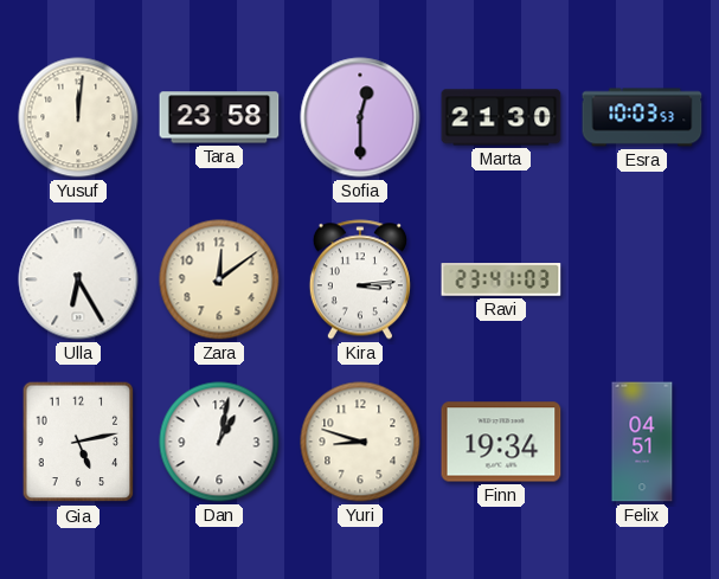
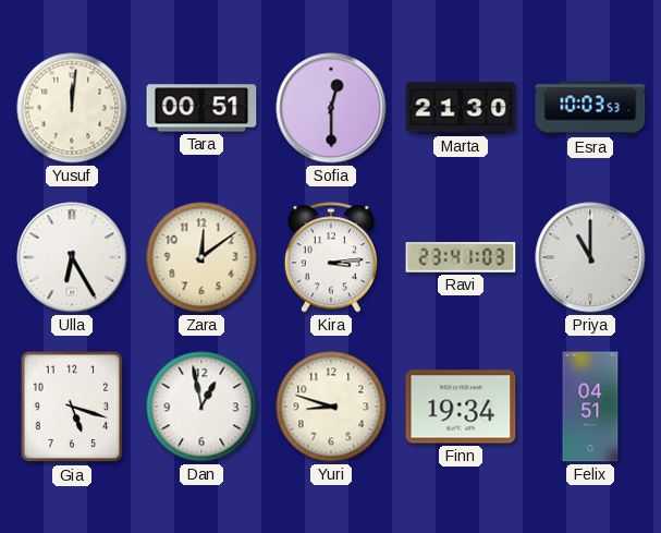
Tara: 23:58 -> 00:51
Priya: none -> 11:00
Gia: 5:13 -> 5:18
Dan: 1:02 -> 12:58
